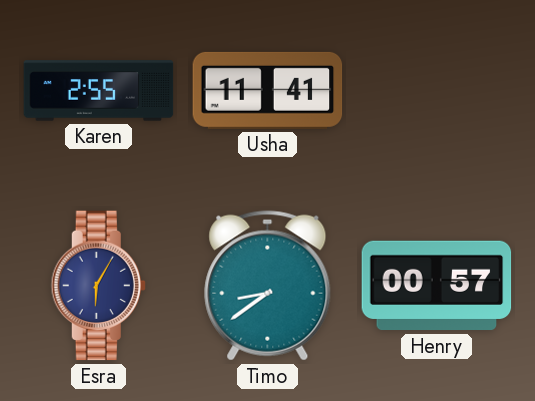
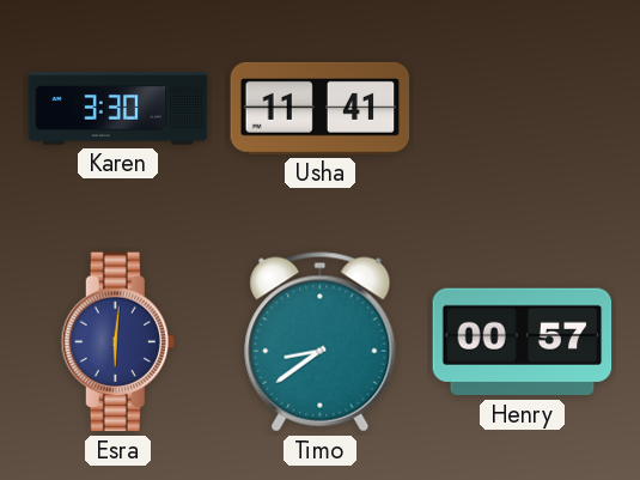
Karen: 2:55 -> 3:30
Esra: 6:05 -> 6:01
